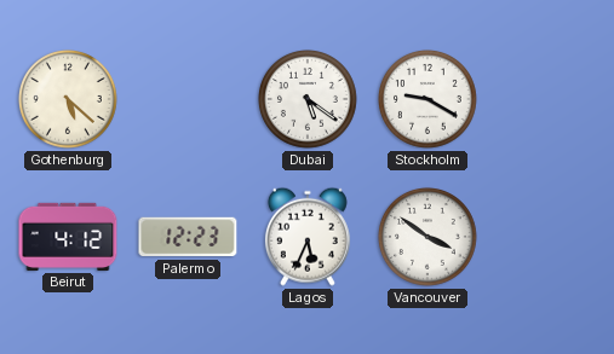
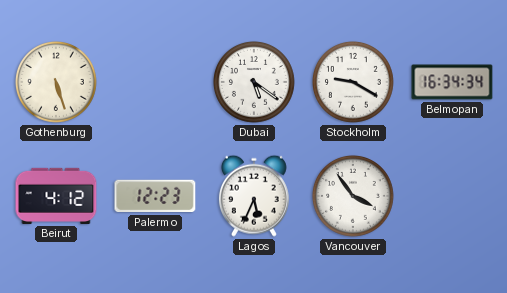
Gothenburg: 5:22 -> 5:27
Belmopan: none -> 16:34
Vancouver: 3:51 -> 3:54
